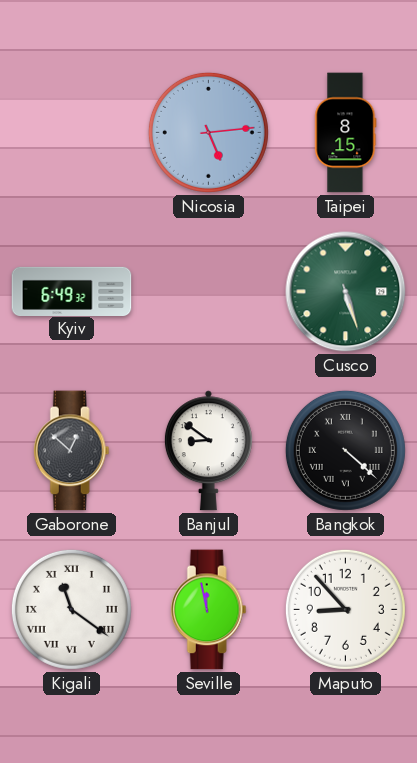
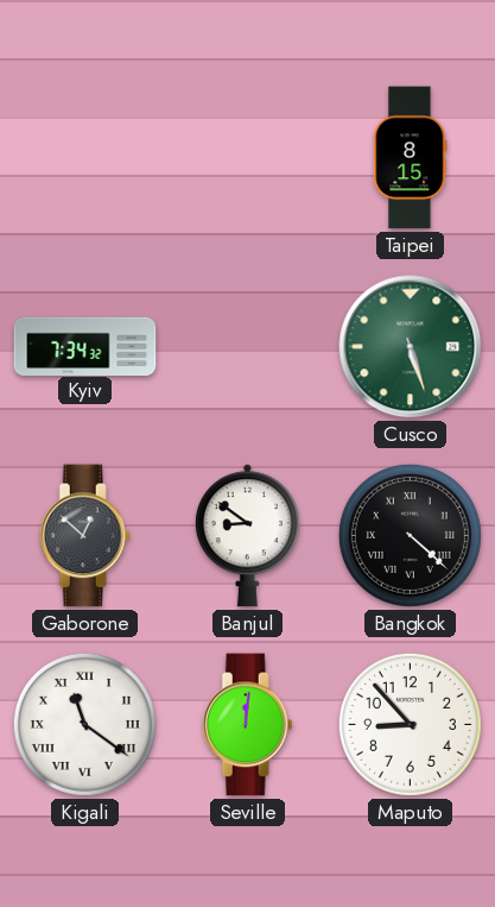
Nicosia: 5:14 -> none
Kyiv: 6:49 -> 7:34
Seville: 11:58 -> 12:01
